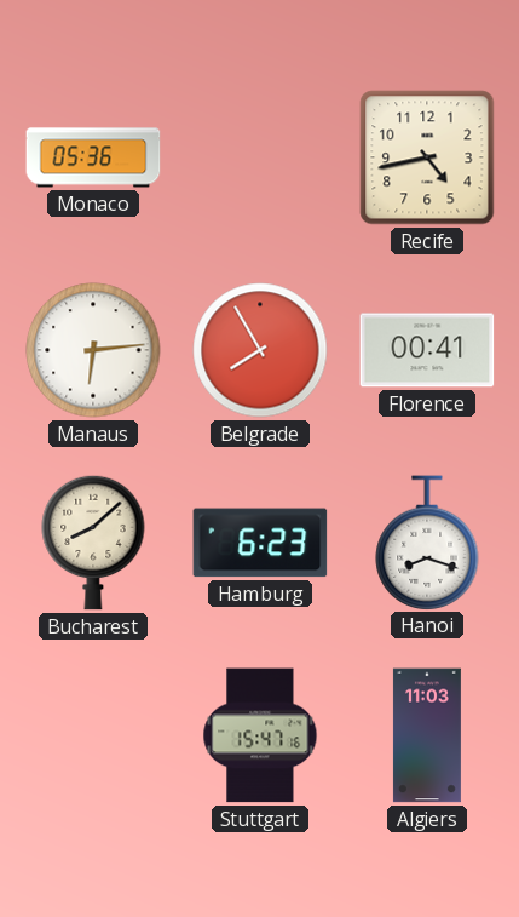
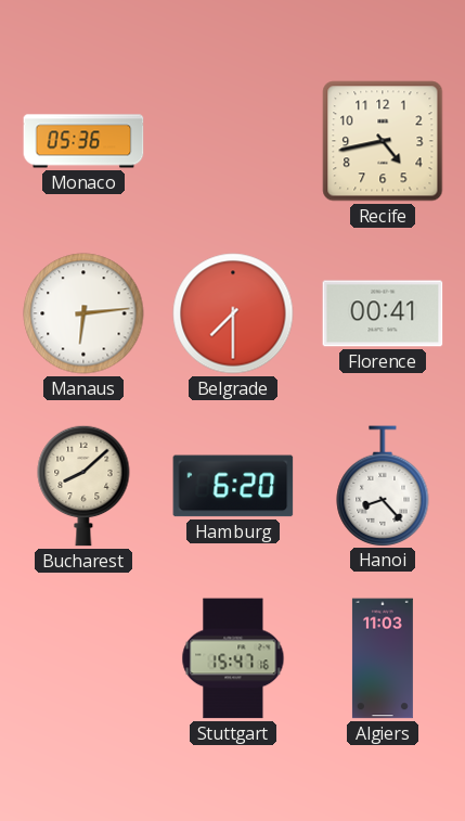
Belgrade: 7:55 -> 7:30
Hamburg: 6:23 -> 6:20
Hanoi: 8:18 -> 8:23
